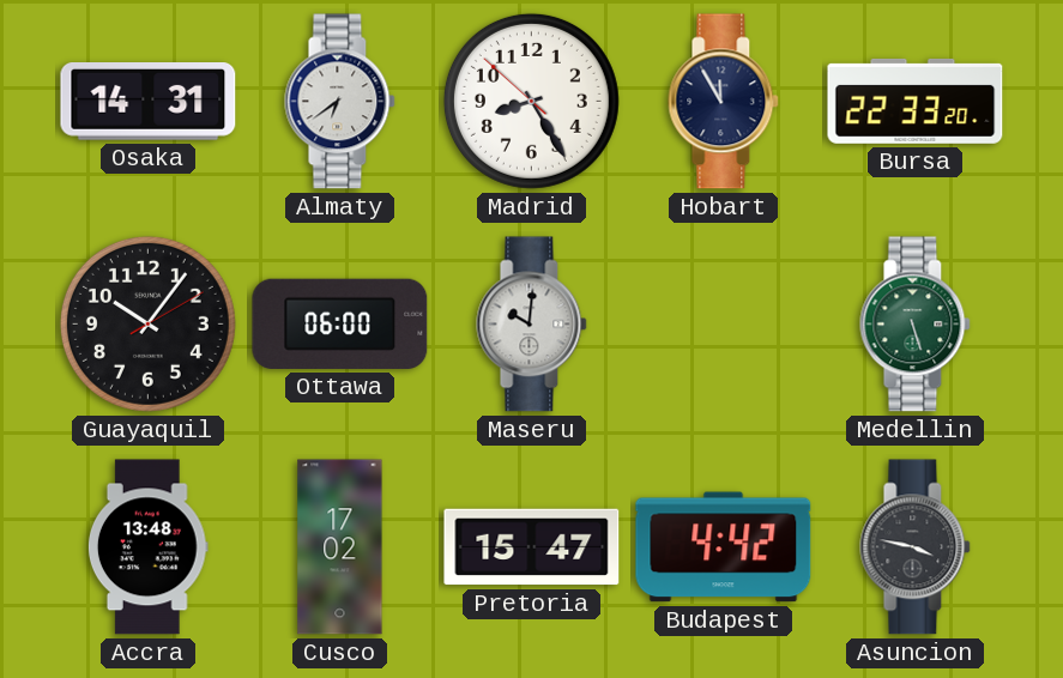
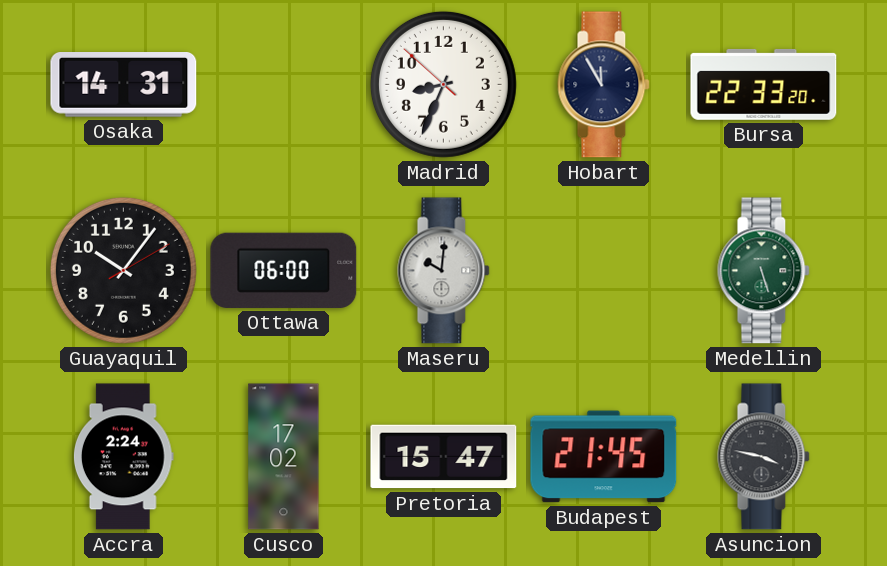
Almaty: 6:39 -> none
Madrid: 8:24 -> 8:33
Accra: 13:48 -> 2:24
Budapest: 4:42 -> 21:45
